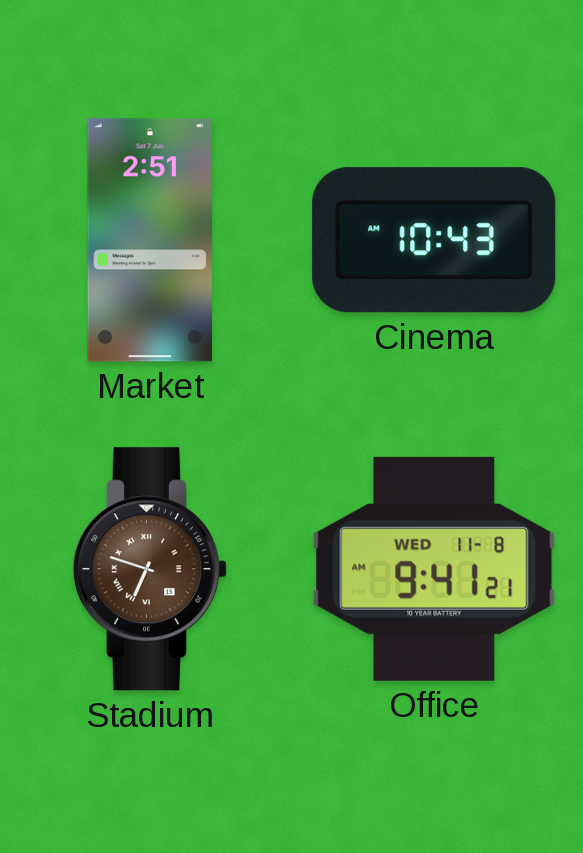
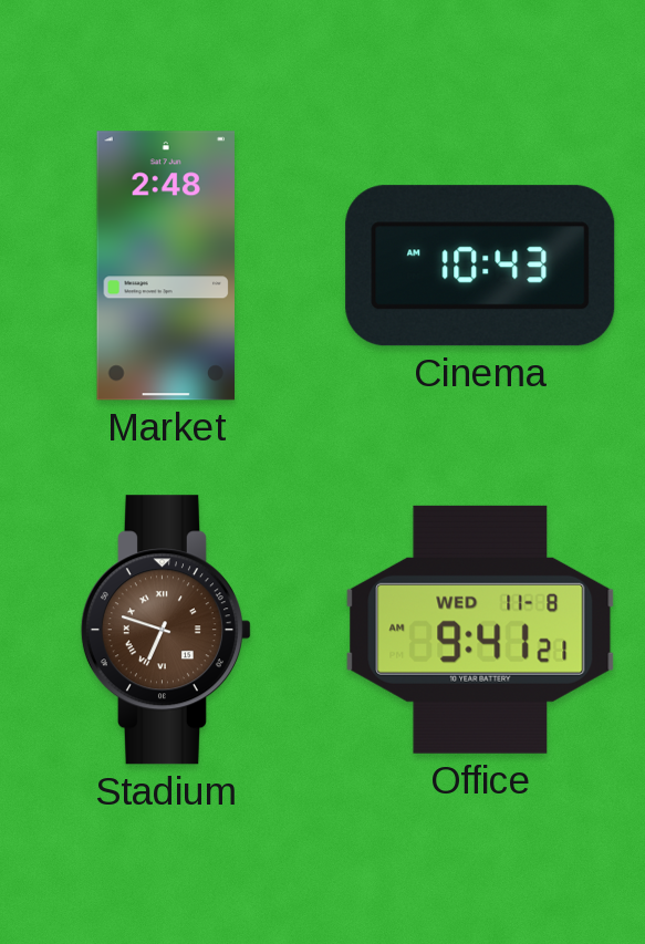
Market: 2:51 -> 2:48
